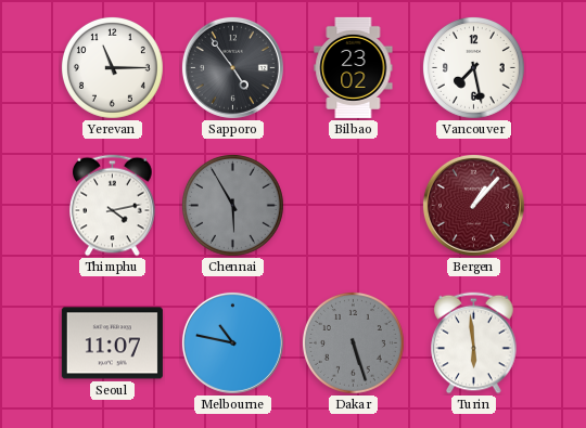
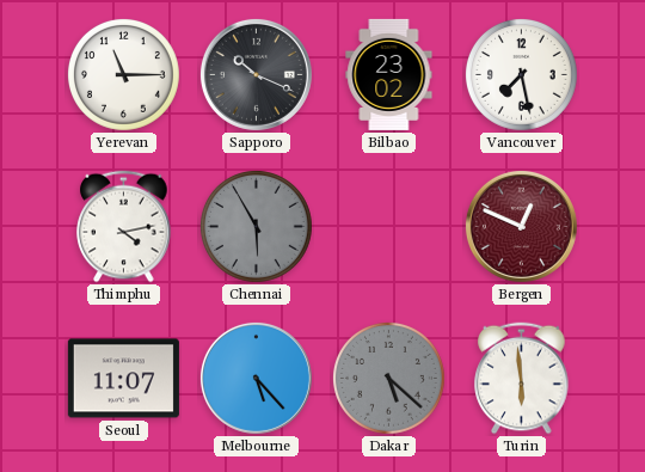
Sapporo: 4:54 -> 10:19
Bergen: 1:07 -> 12:49
Melbourne: 10:47 -> 5:23
Dakar: 5:27 -> 5:22
